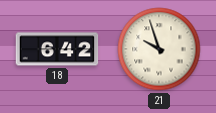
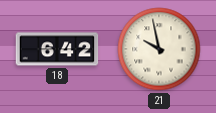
21: 9:57 -> 9:58
